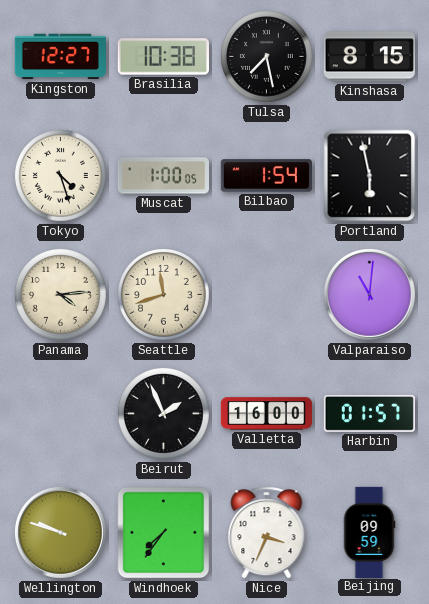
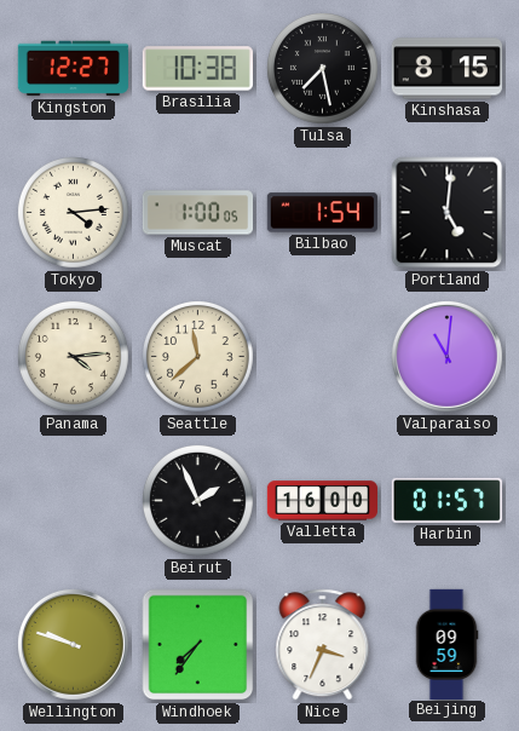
Tokyo: 4:27 -> 4:14
Portland: 5:58 -> 5:01
Seattle: 11:42 -> 11:38
